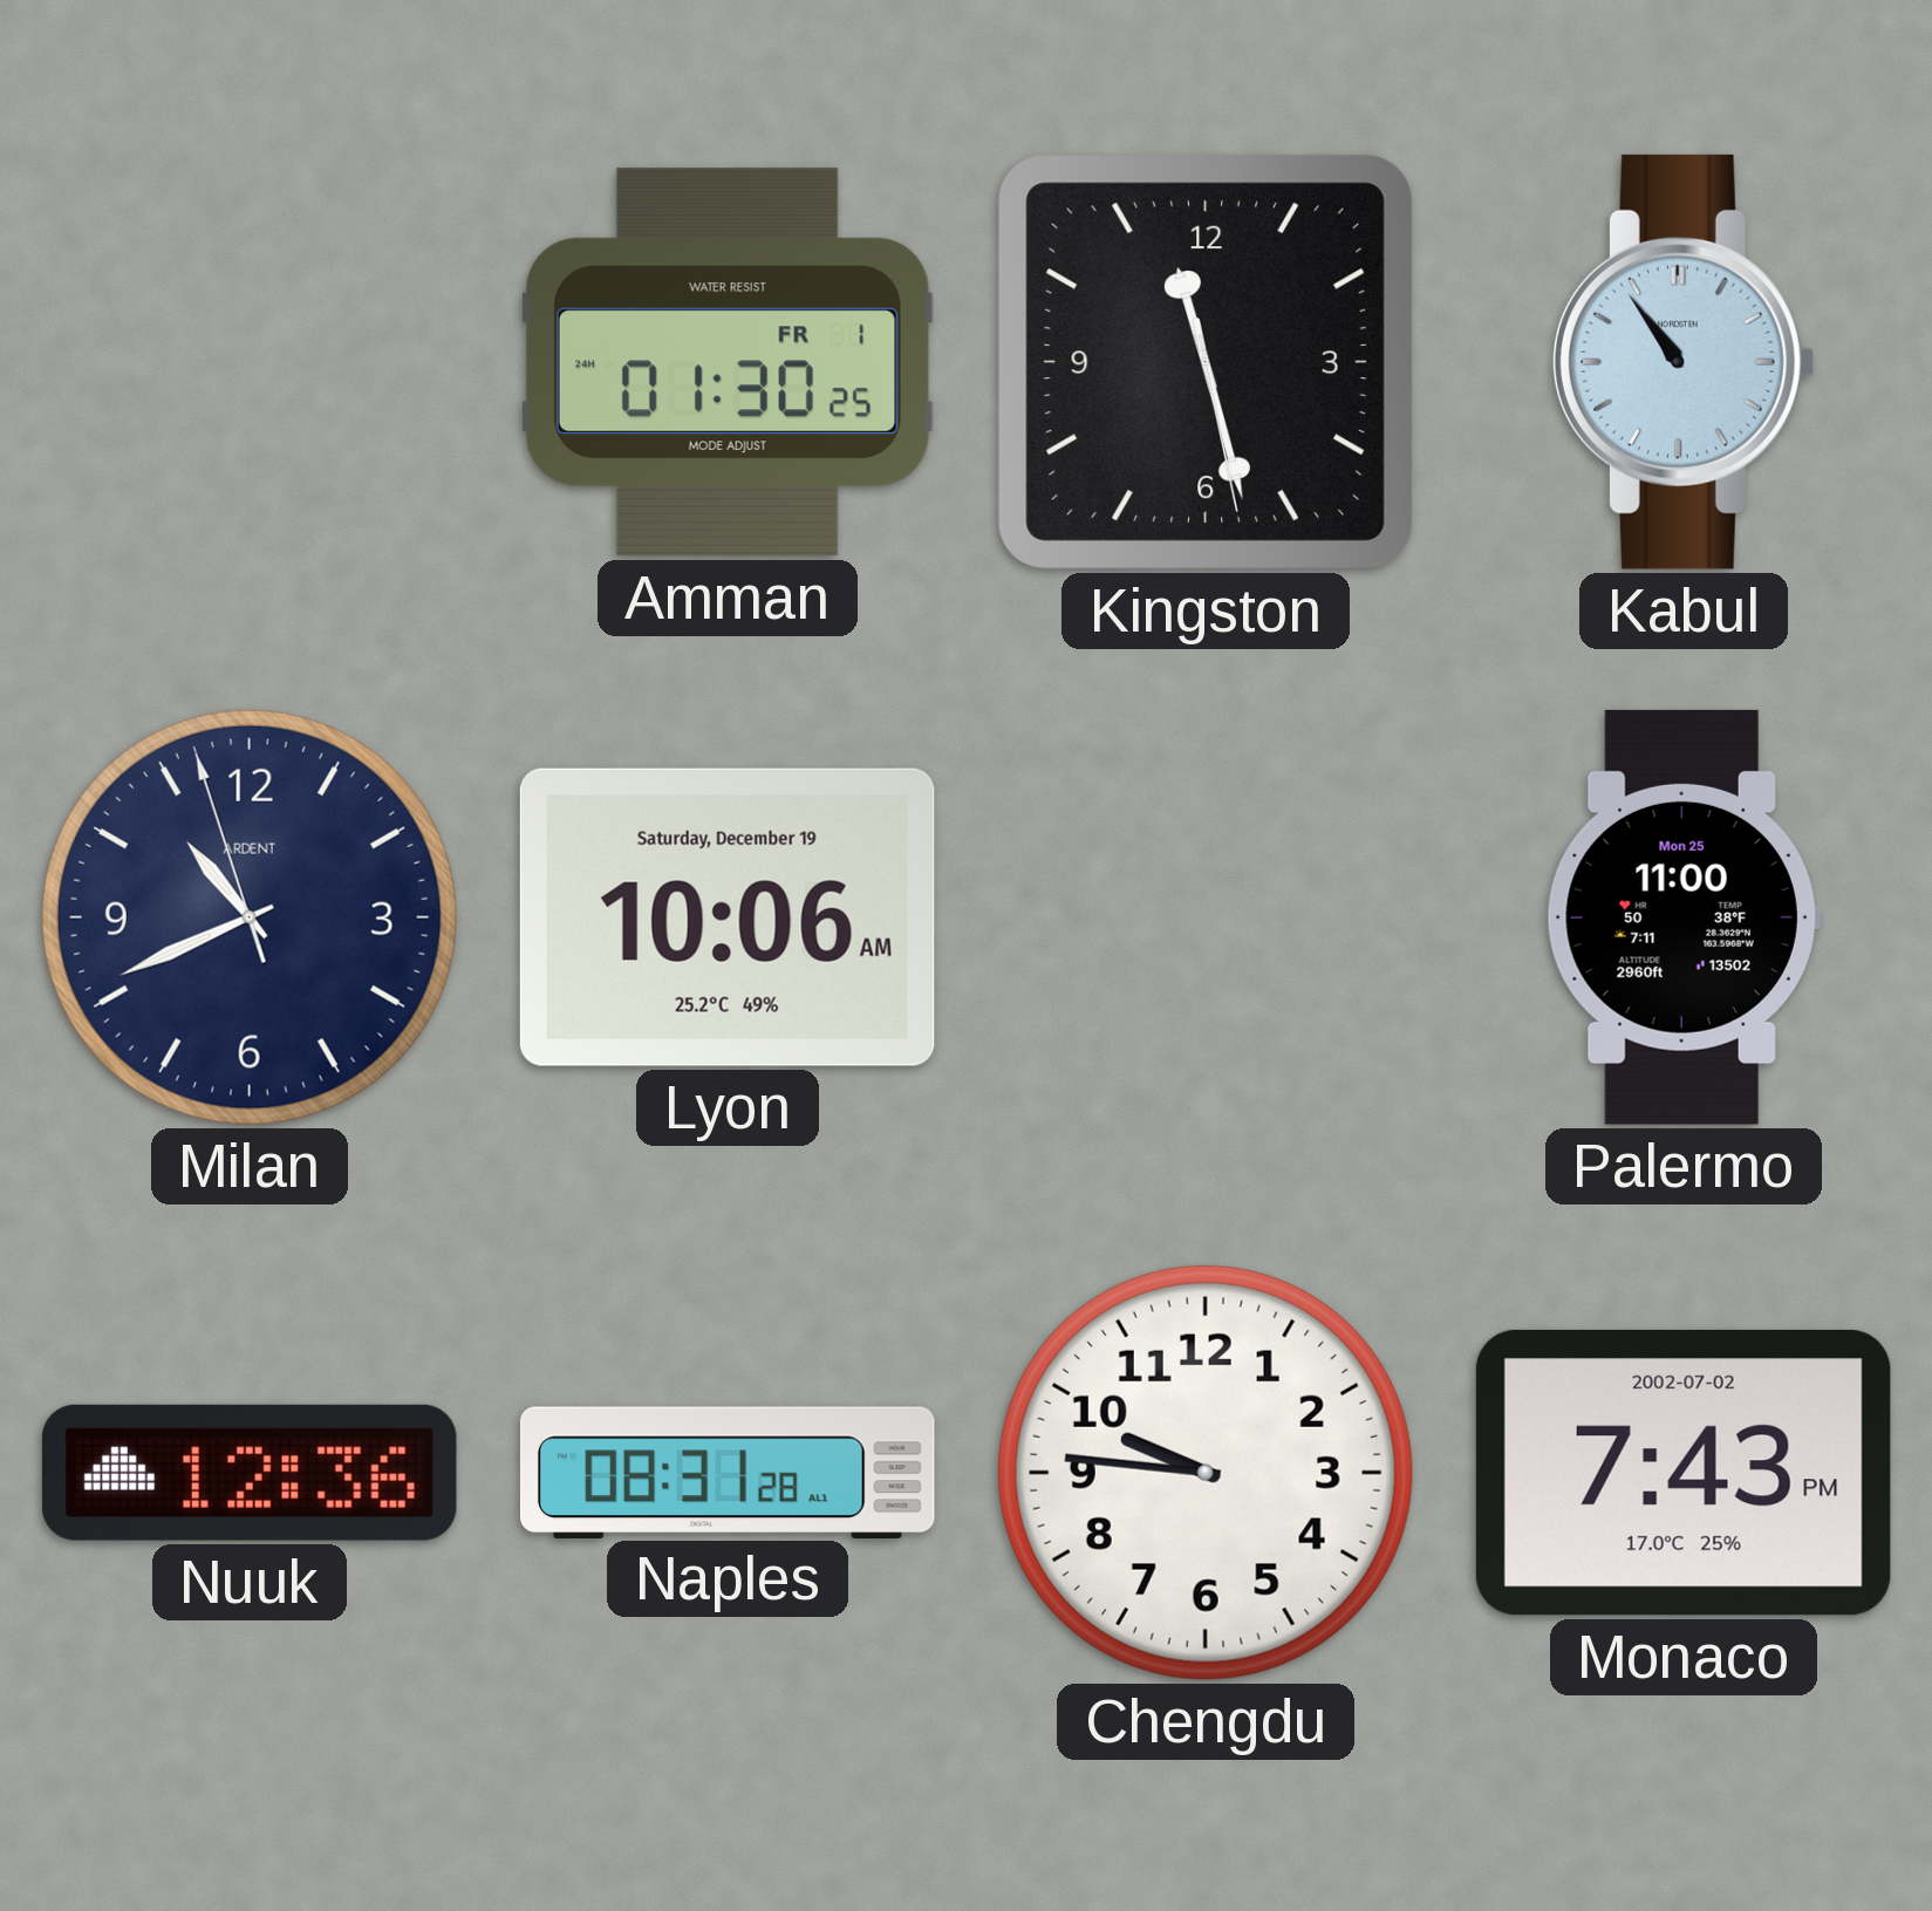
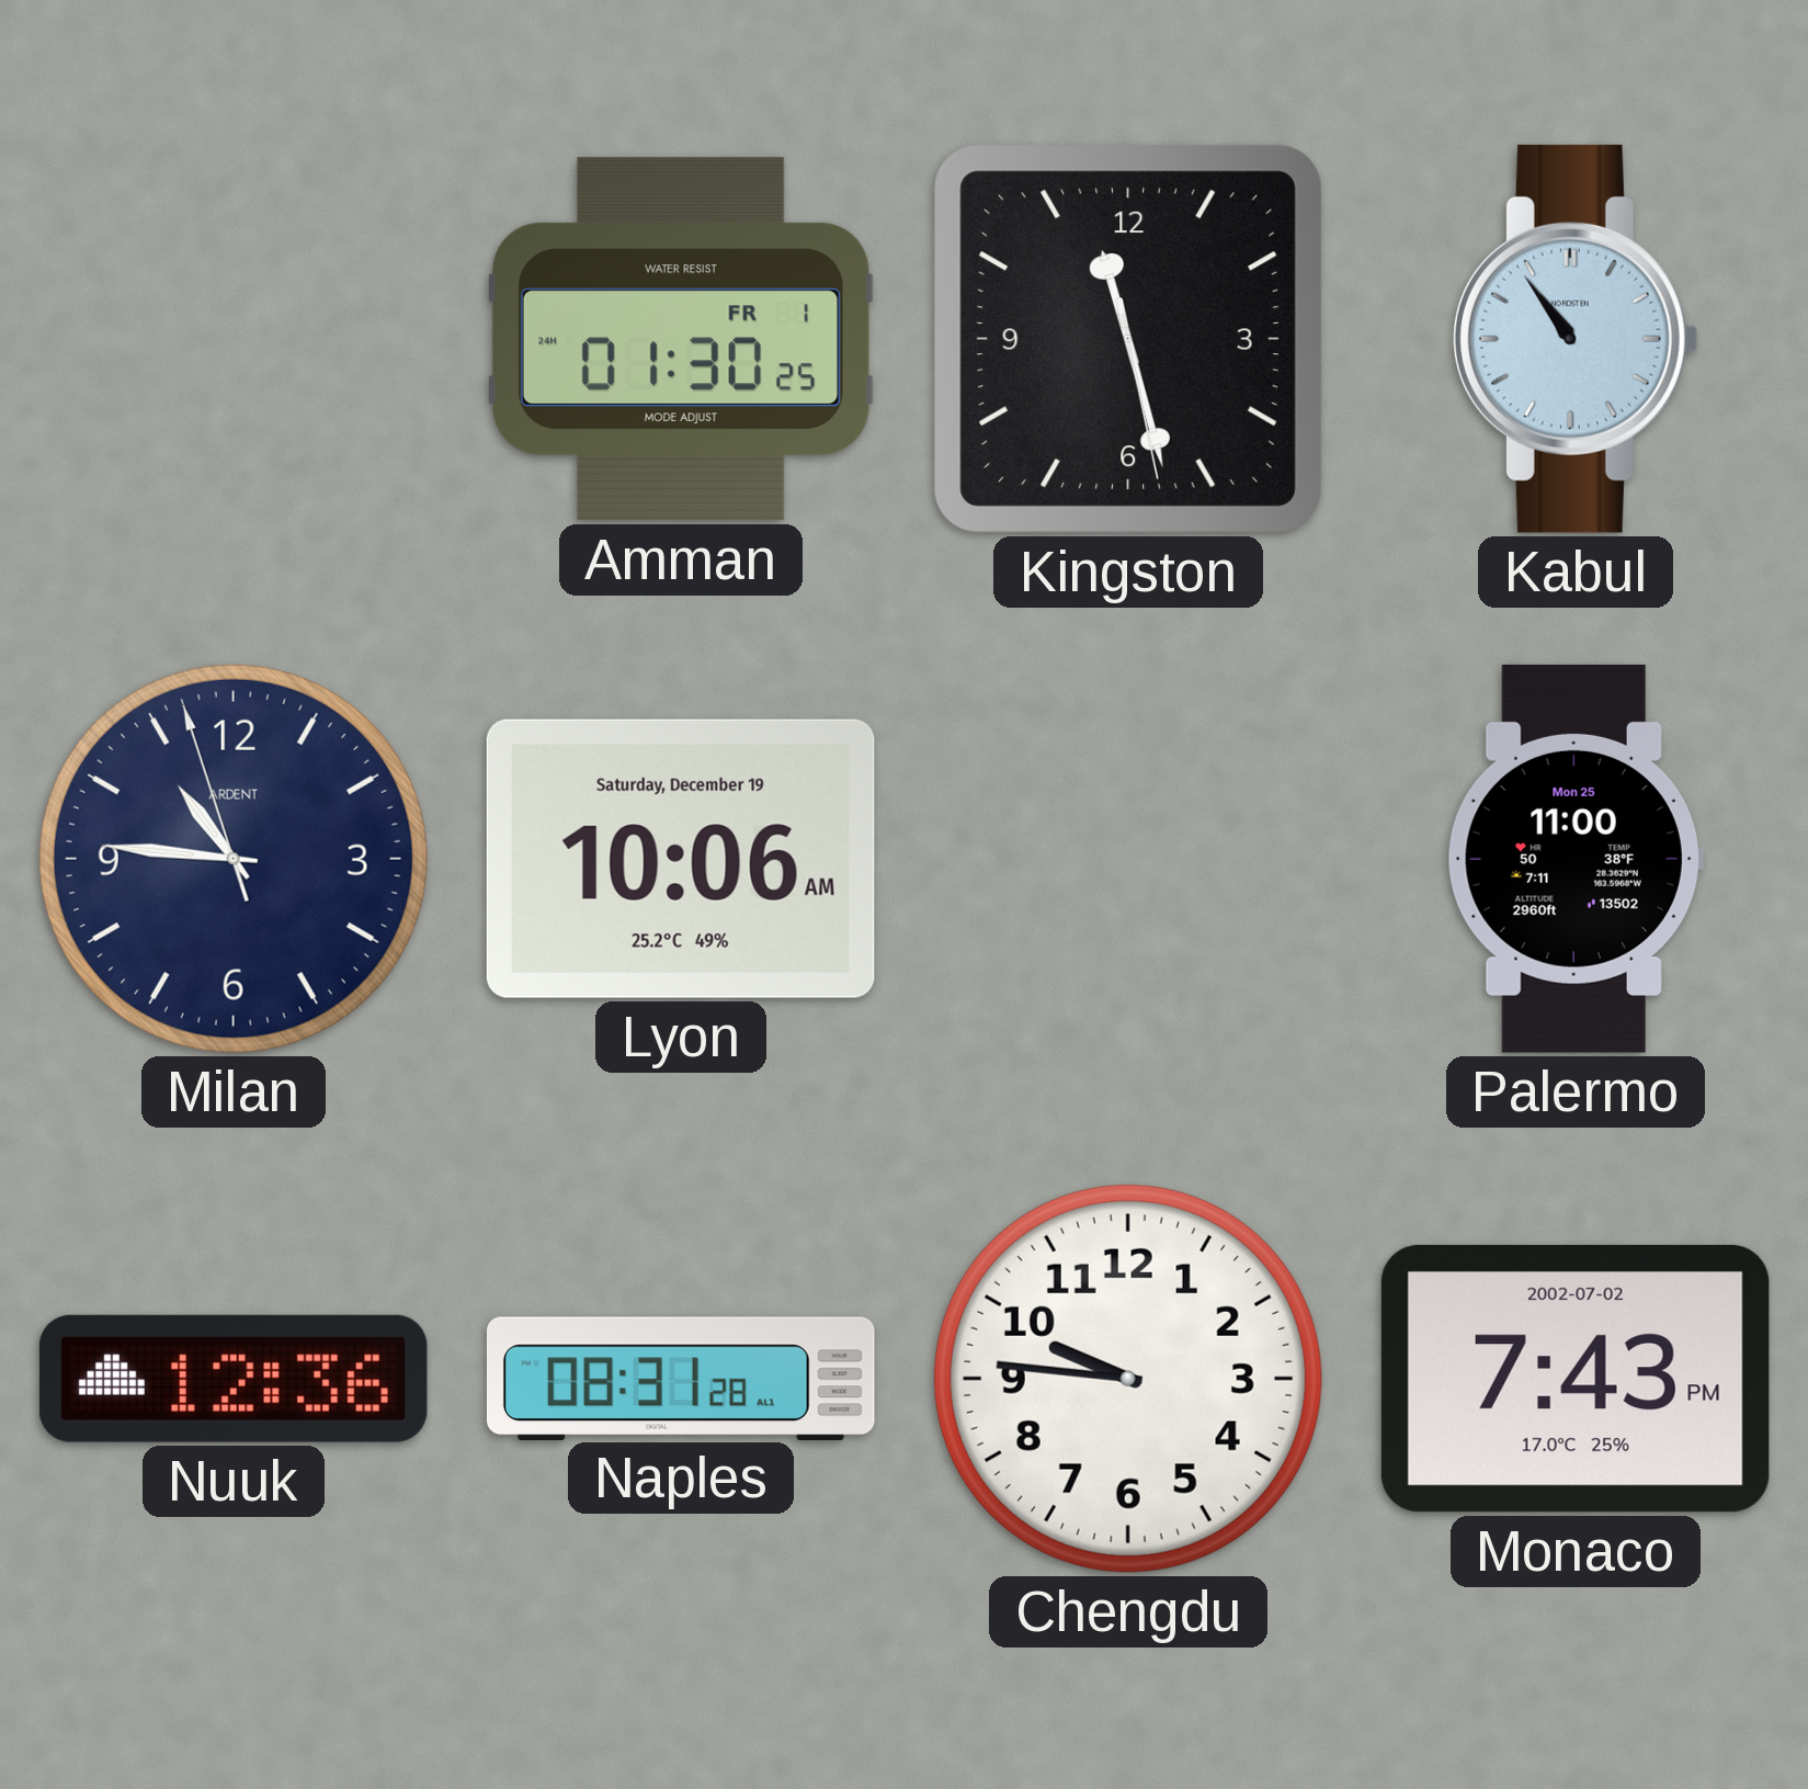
Milan: 10:40 -> 10:45
